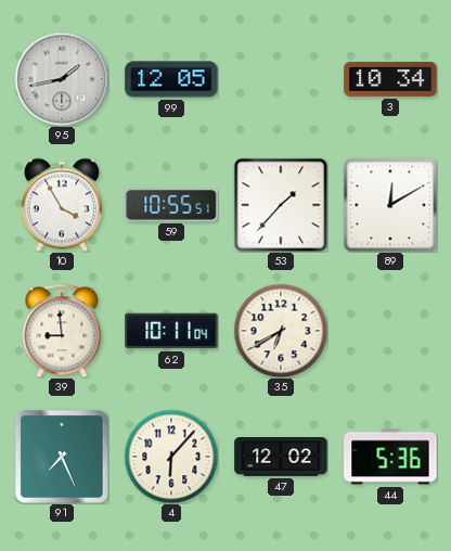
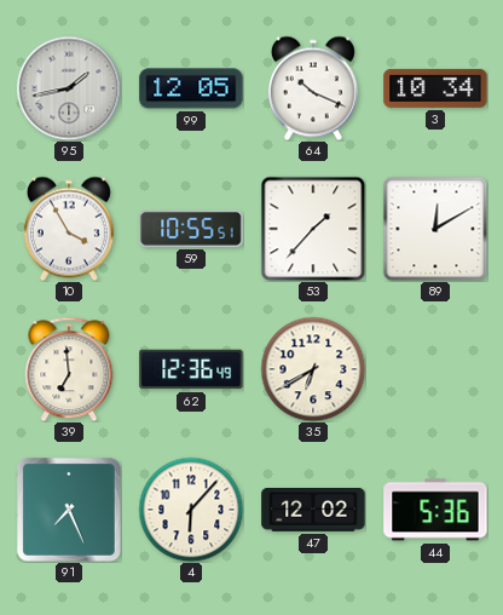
64: none -> 10:19
39: 8:59 -> 6:59
62: 10:11 -> 12:36
